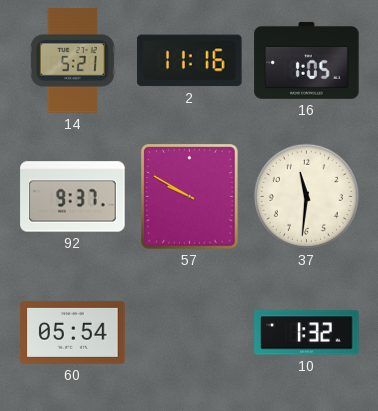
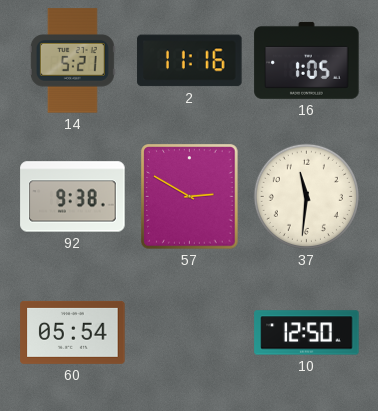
92: 9:37 -> 9:38
57: 9:50 -> 2:50
10: 1:32 -> 12:50
